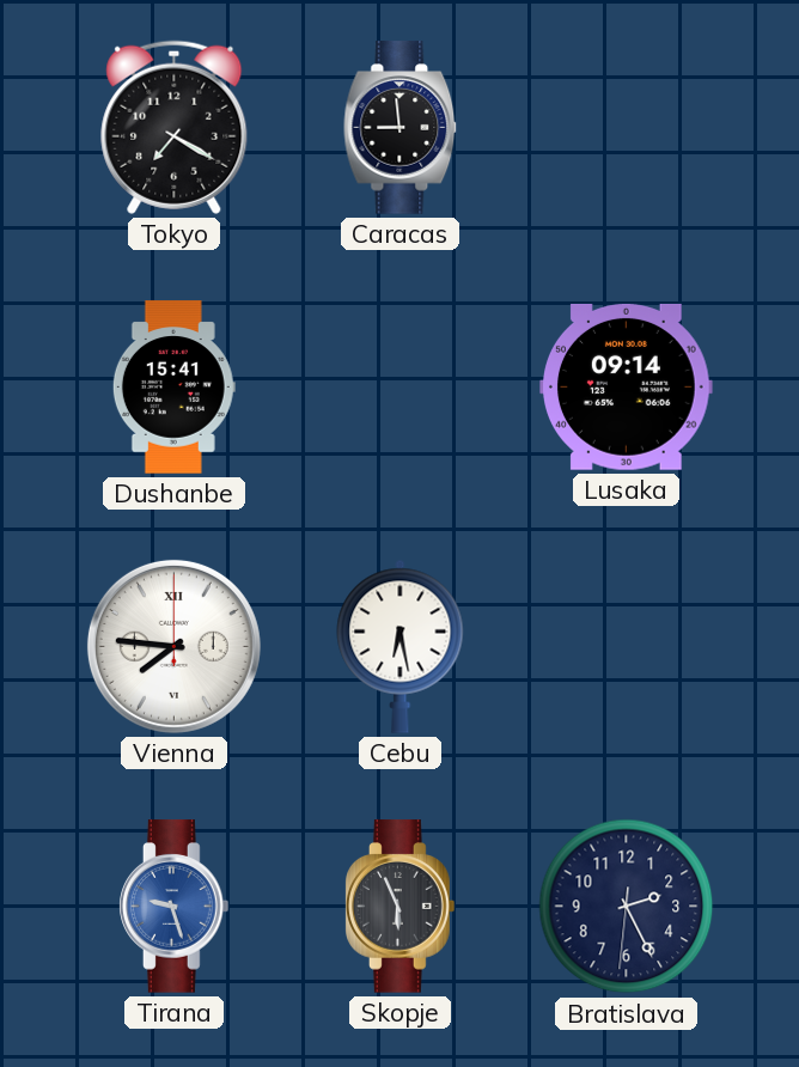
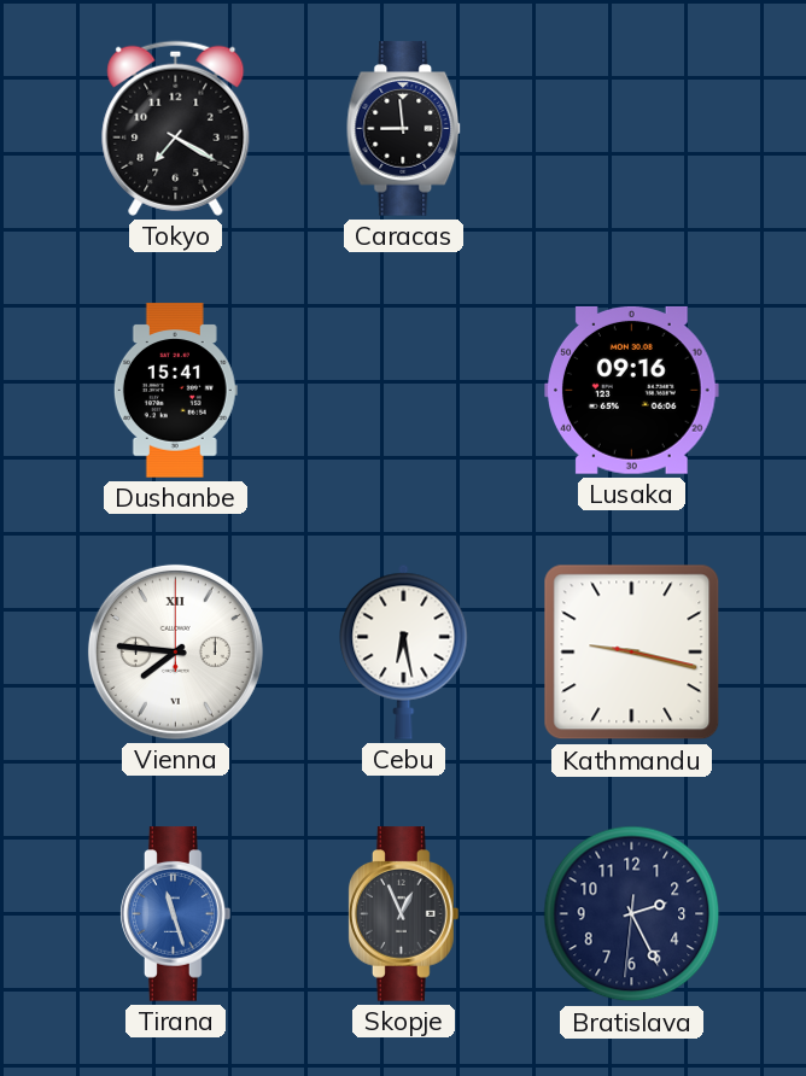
Lusaka: 09:14 -> 09:16
Kathmandu: none -> 9:17
Tirana: 9:27 -> 11:27
Skopje: 5:56 -> 12:56
